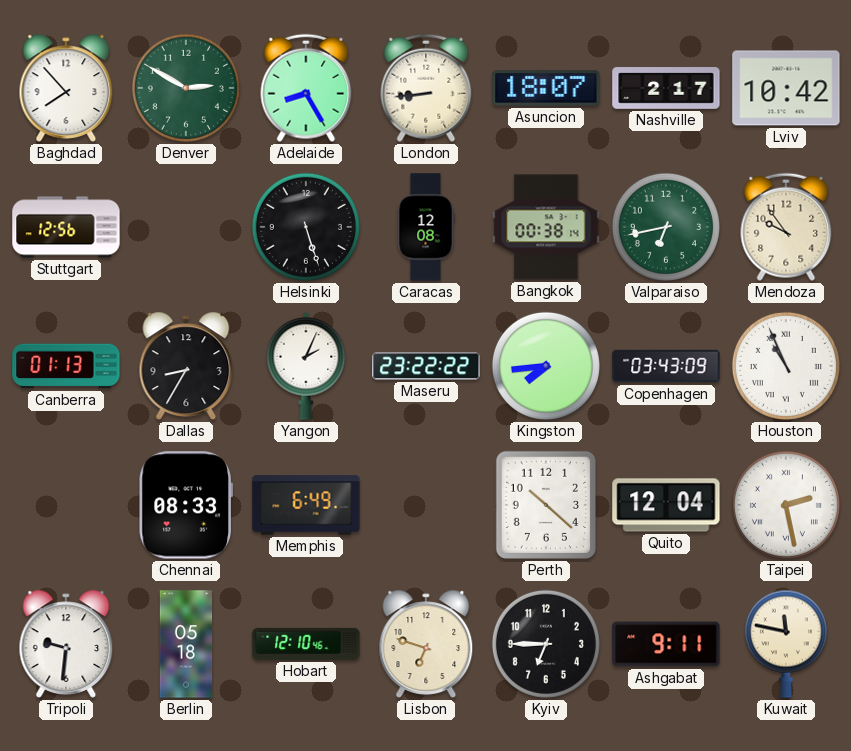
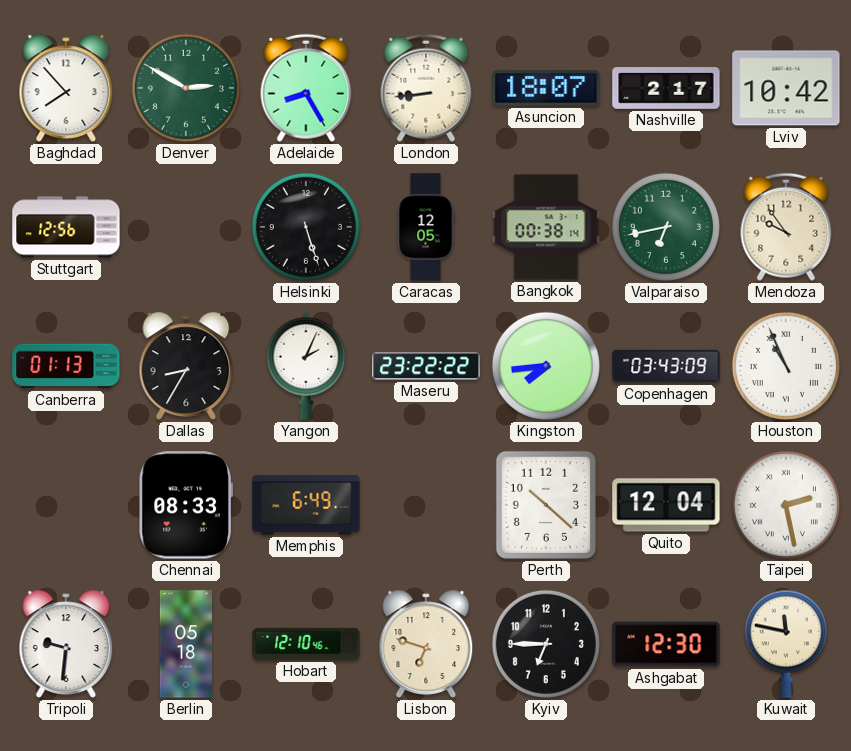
Caracas: 12:08 -> 12:05
Ashgabat: 9:11 -> 12:30
